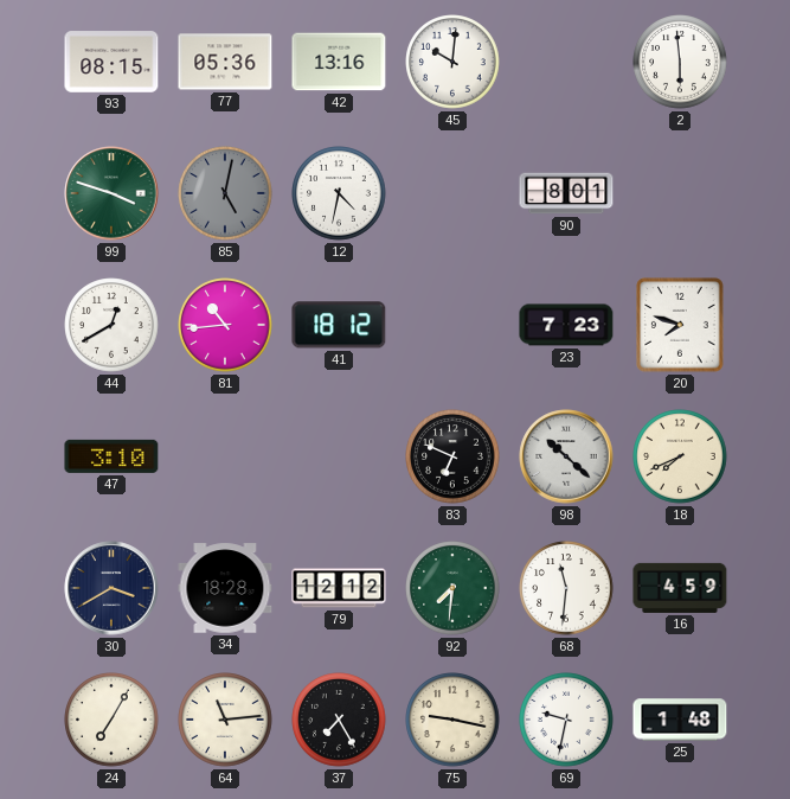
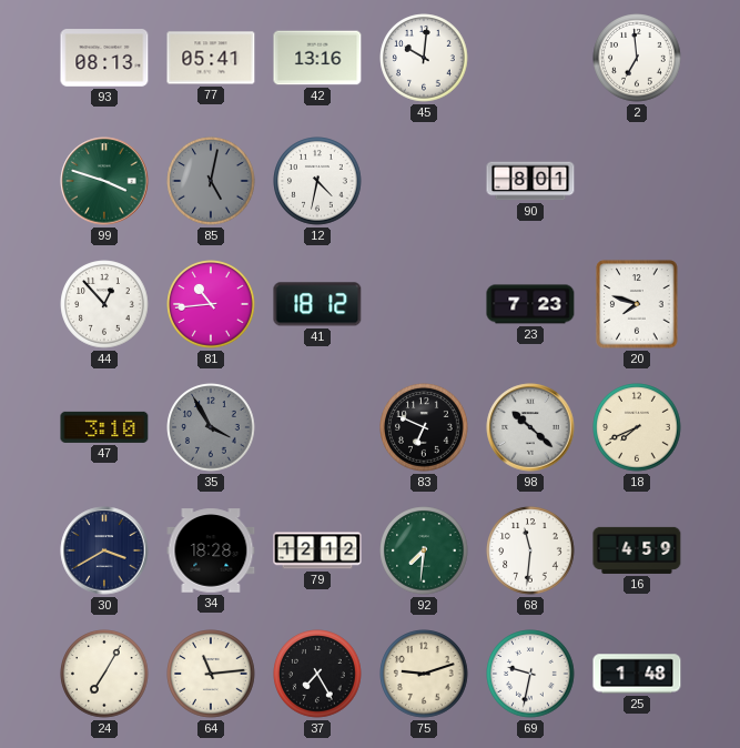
93: 08:15 -> 08:13
77: 05:36 -> 05:41
2: 5:59 -> 6:59
44: 12:40 -> 12:53
35: none -> 3:55
75: 9:17 -> 9:12
